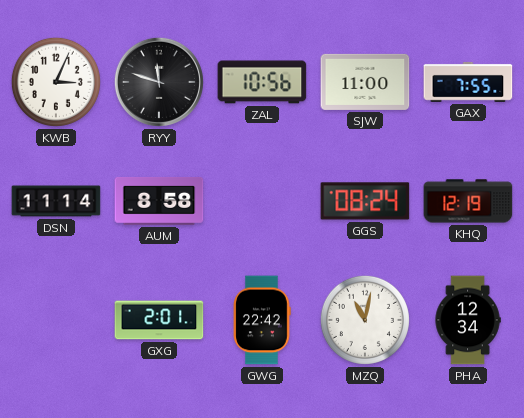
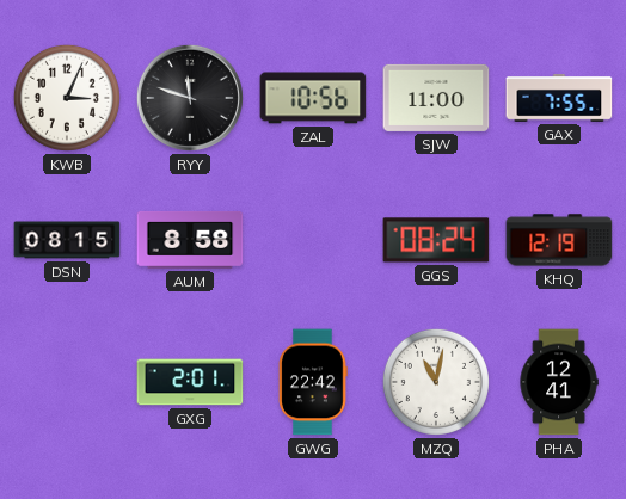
DSN: 11:14 -> 08:15
PHA: 12:34 -> 12:41
